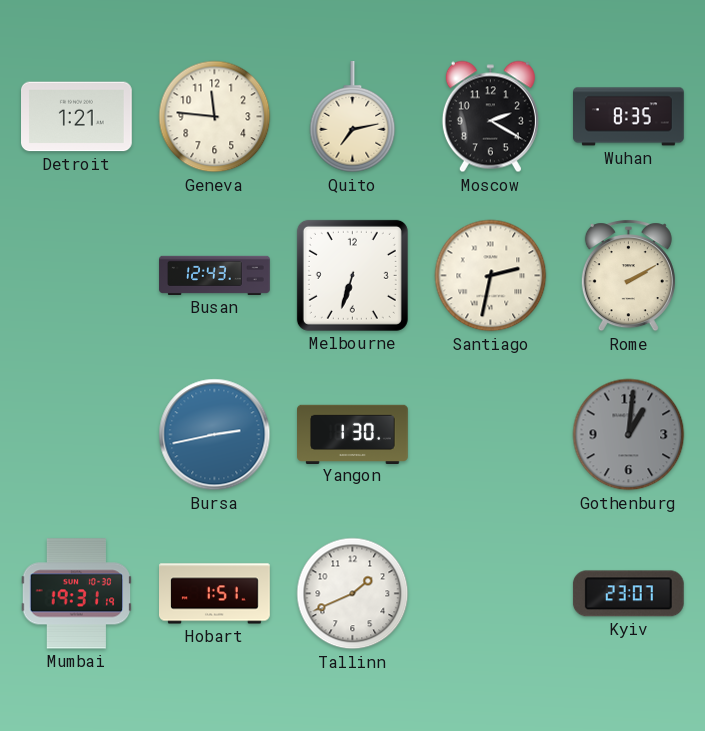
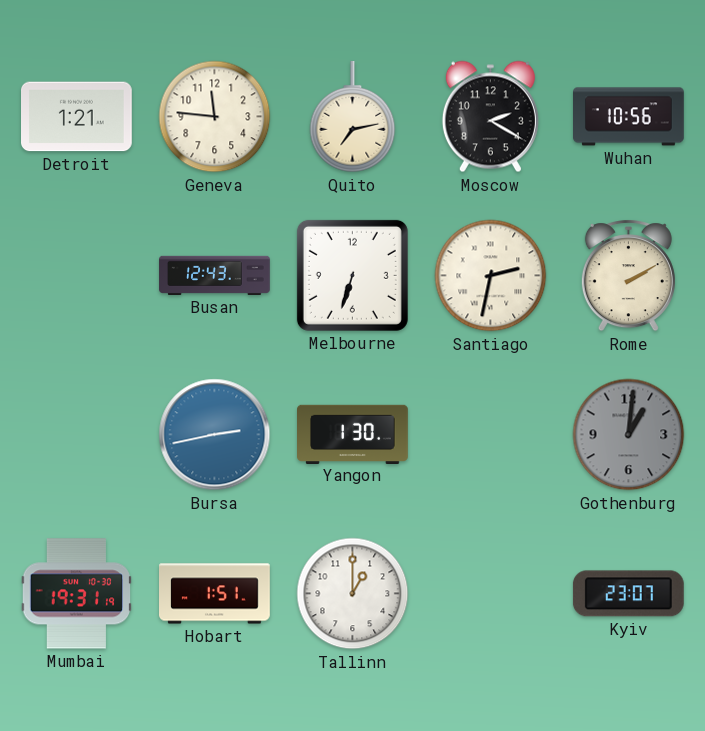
Wuhan: 8:35 -> 10:56
Tallinn: 1:41 -> 1:00
